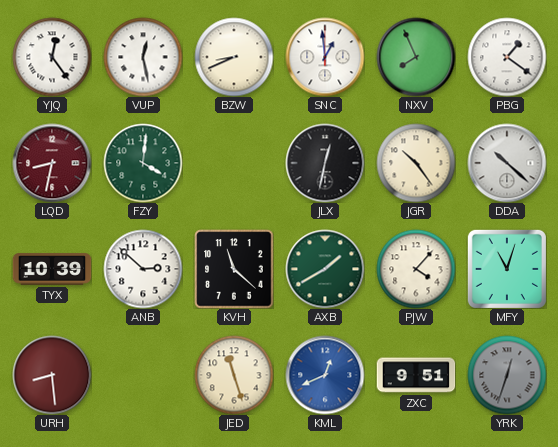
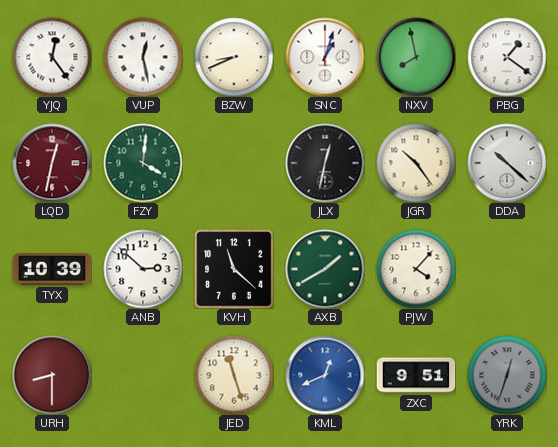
SNC: 12:59 -> 1:03
NXV: 7:56 -> 7:58
LQD: 8:32 -> 12:32
MFY: 11:03 -> none
URH: 8:29 -> 8:30
